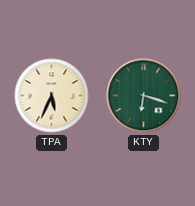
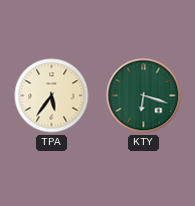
TPA: 5:34 -> 5:36
